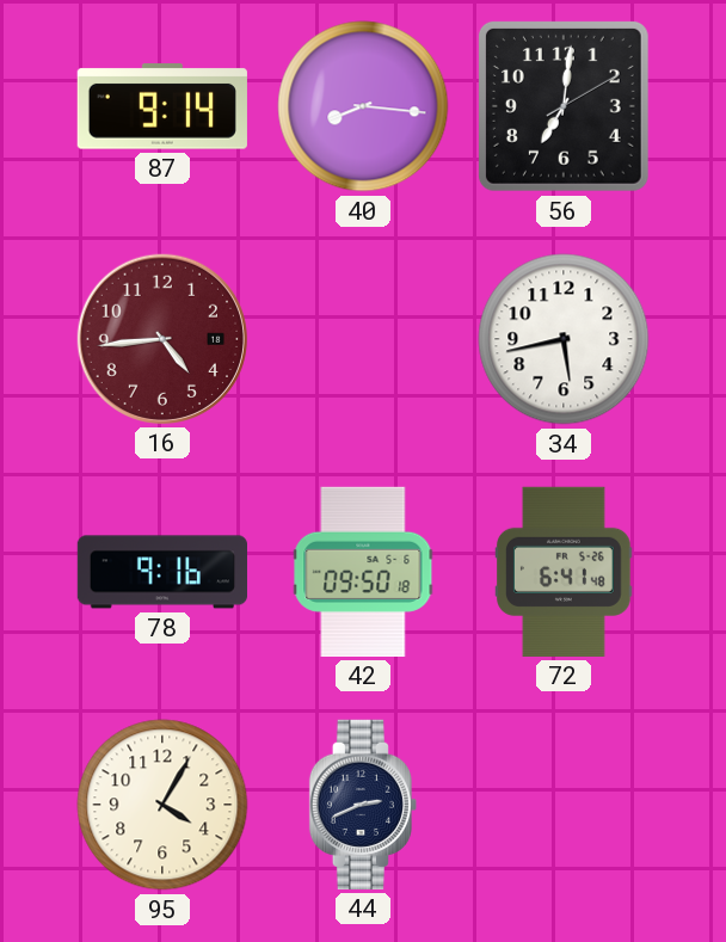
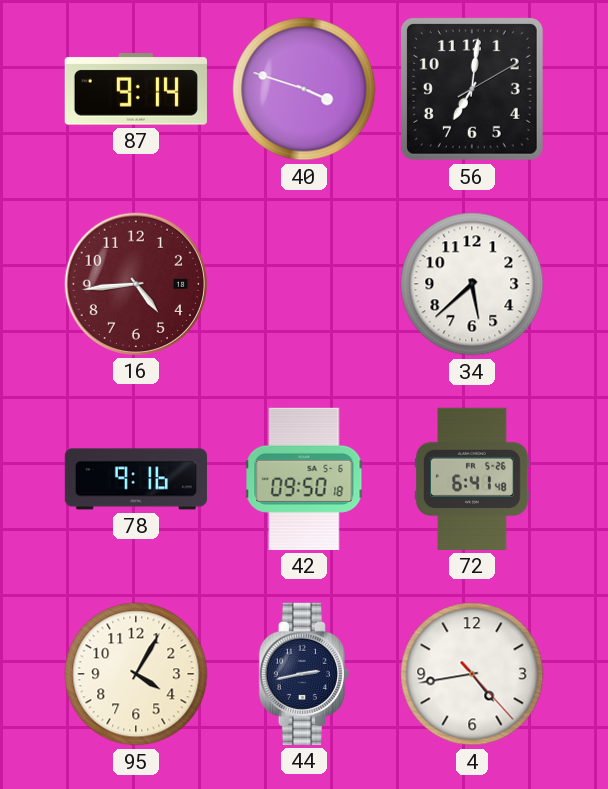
40: 8:16 -> 3:48
34: 5:43 -> 5:38
44: 2:41 -> 2:43
4: none -> 4:43
